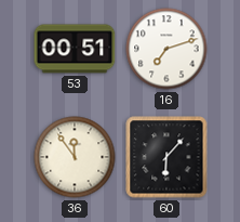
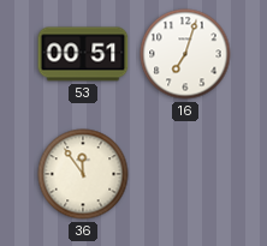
16: 7:12 -> 7:03
60: 6:07 -> none
